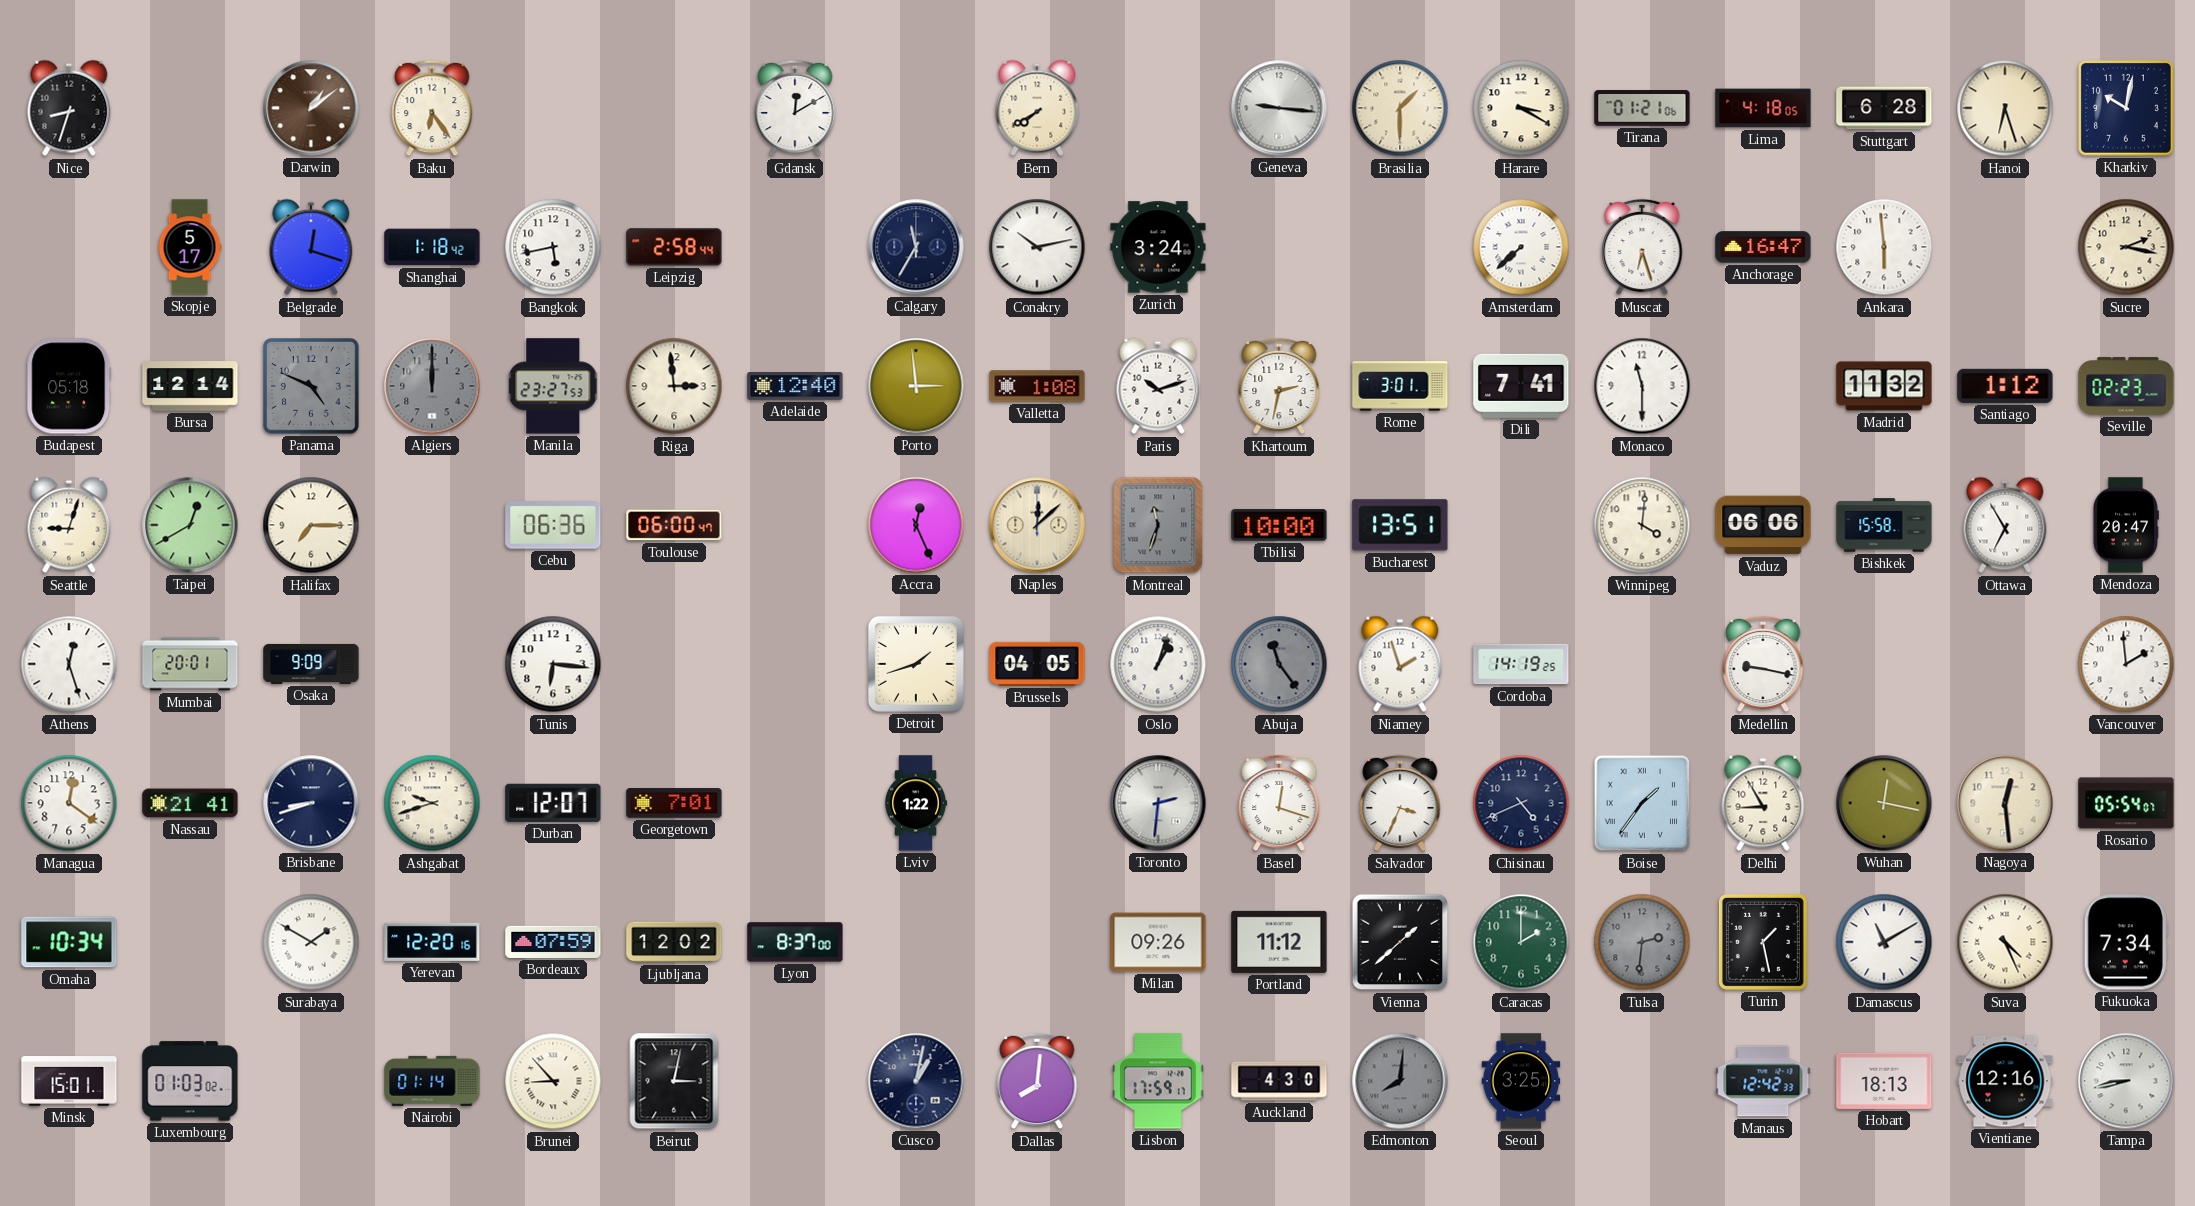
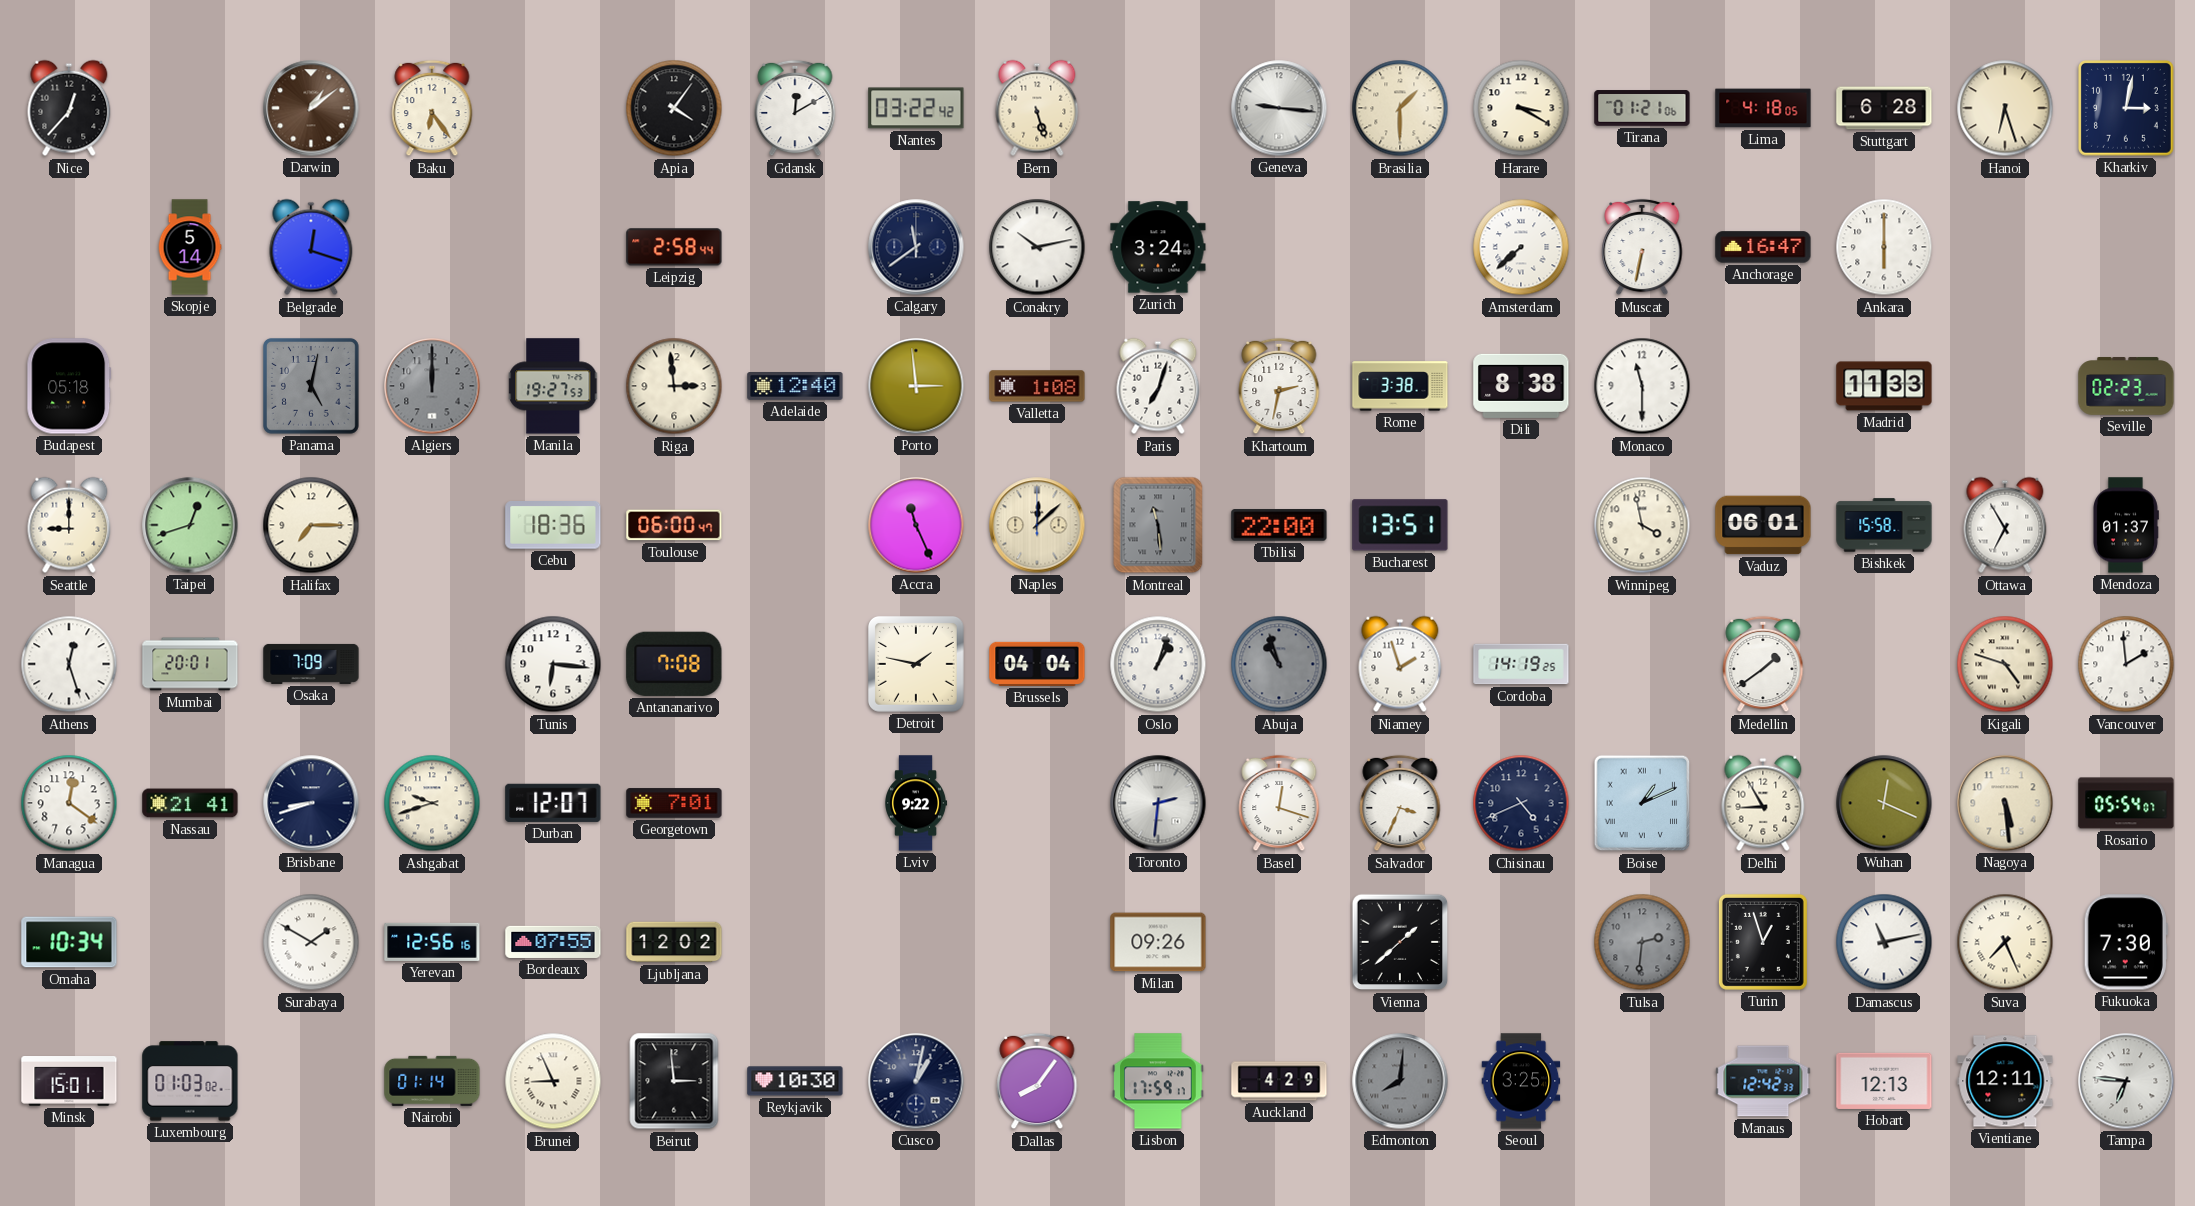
Nice: 8:33 -> 12:37
Apia: none -> 4:06
Nantes: none -> 03:22
Bern: 7:40 -> 5:27
Kharkiv: 10:02 -> 3:02
Skopje: 5:17 -> 5:14
Shanghai: 1:18 -> none
Bangkok: 5:43 -> none
Calgary: 11:35 -> 11:39
Muscat: 6:27 -> 6:32
Ankara: 5:59 -> 6:00
Sucre: 2:17 -> none
Bursa: 12:14 -> none
Panama: 4:49 -> 5:02
Manila: 23:27 -> 19:27
Paris: 10:12 -> 7:03
Rome: 3:01 -> 3:38
Dili: 7:41 -> 8:38
Madrid: 11:32 -> 11:33
Santiago: 1:12 -> none
Seattle: 9:03 -> 9:00
Taipei: 12:40 -> 12:42
Cebu: 06:36 -> 18:36
Accra: 12:26 -> 11:26
Montreal: 11:33 -> 11:29
Tbilisi: 10:00 -> 22:00
Winnipeg: 4:01 -> 3:58
Vaduz: 06:06 -> 06:01
Mendoza: 20:47 -> 01:37
Osaka: 9:09 -> 7:09
Antananarivo: none -> 7:08
Detroit: 1:42 -> 1:47
Brussels: 04:05 -> 04:04
Abuja: 11:24 -> 10:57
Medellin: 9:17 -> 1:39
Kigali: none -> 4:48
Lviv: 1:22 -> 9:22
Boise: 1:36 -> 1:11
Wuhan: 12:17 -> 12:19
Nagoya: 12:29 -> 5:29
Yerevan: 12:20 -> 12:56
Bordeaux: 07:59 -> 07:55
Lyon: 8:37 -> none
Portland: 11:12 -> none
Caracas: 2:00 -> none
Turin: 1:28 -> 12:57
Damascus: 11:10 -> 11:13
Suva: 4:26 -> 7:26
Fukuoka: 7:34 -> 7:30
Brunei: 8:53 -> 8:56
Beirut: 3:02 -> 2:59
Reykjavik: none -> 10:30
Dallas: 8:01 -> 8:06
Auckland: 4:30 -> 4:29
Hobart: 18:13 -> 12:13
Vientiane: 12:16 -> 12:11
Tampa: 8:43 -> 6:46
